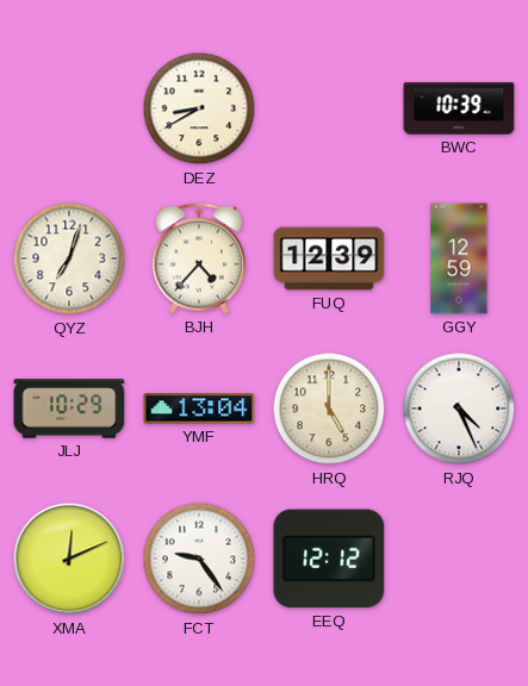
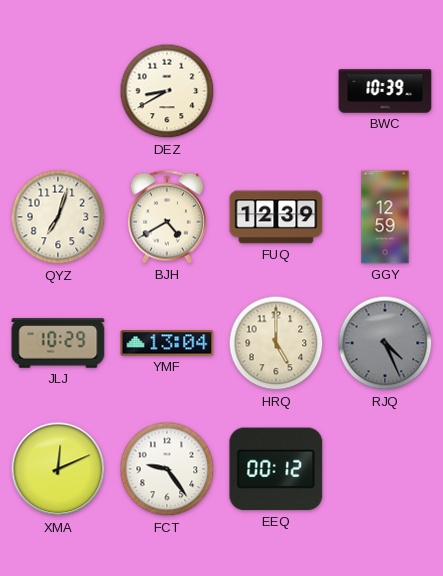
BJH: 4:37 -> 4:40
RJQ dial: white -> grey
EEQ: 12:12 -> 00:12
